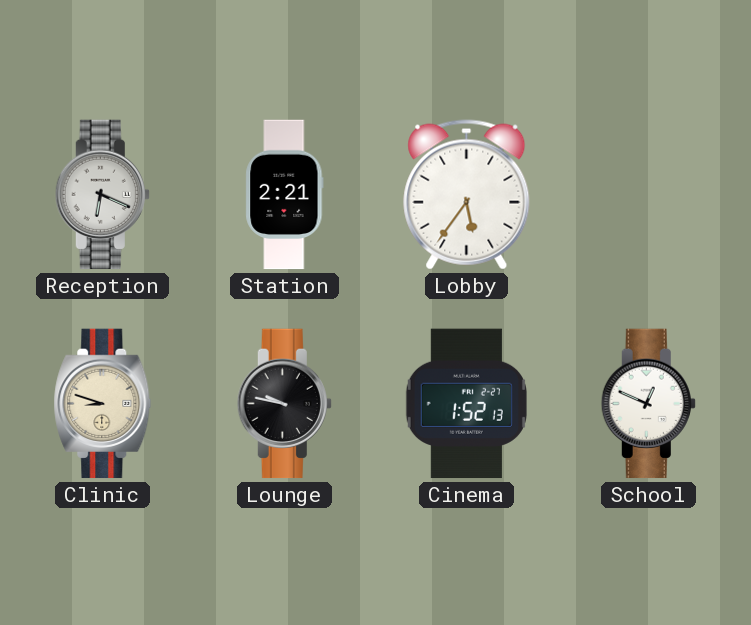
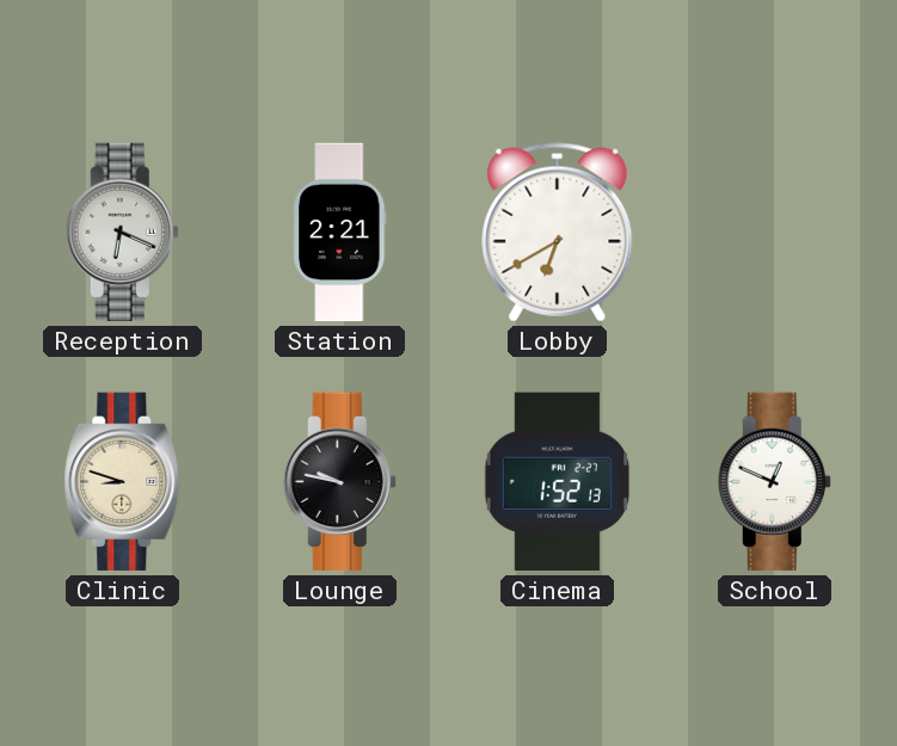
Lobby: 5:36 -> 6:40
